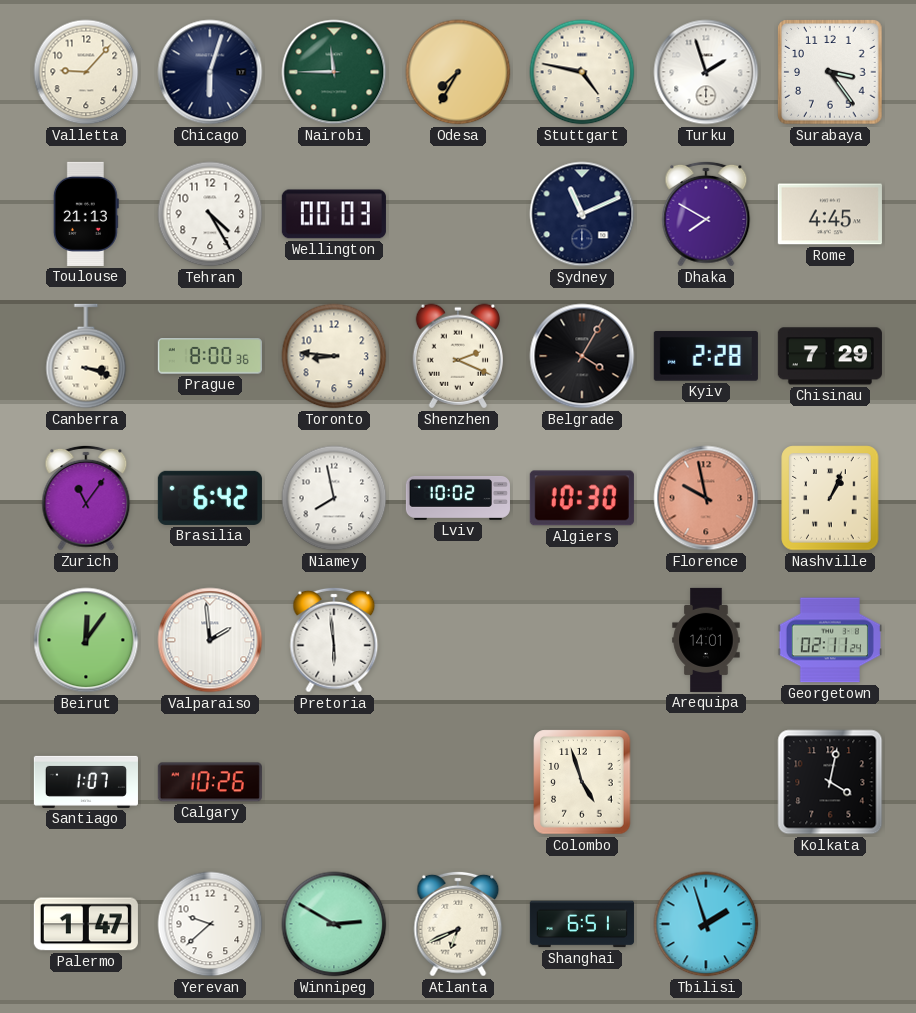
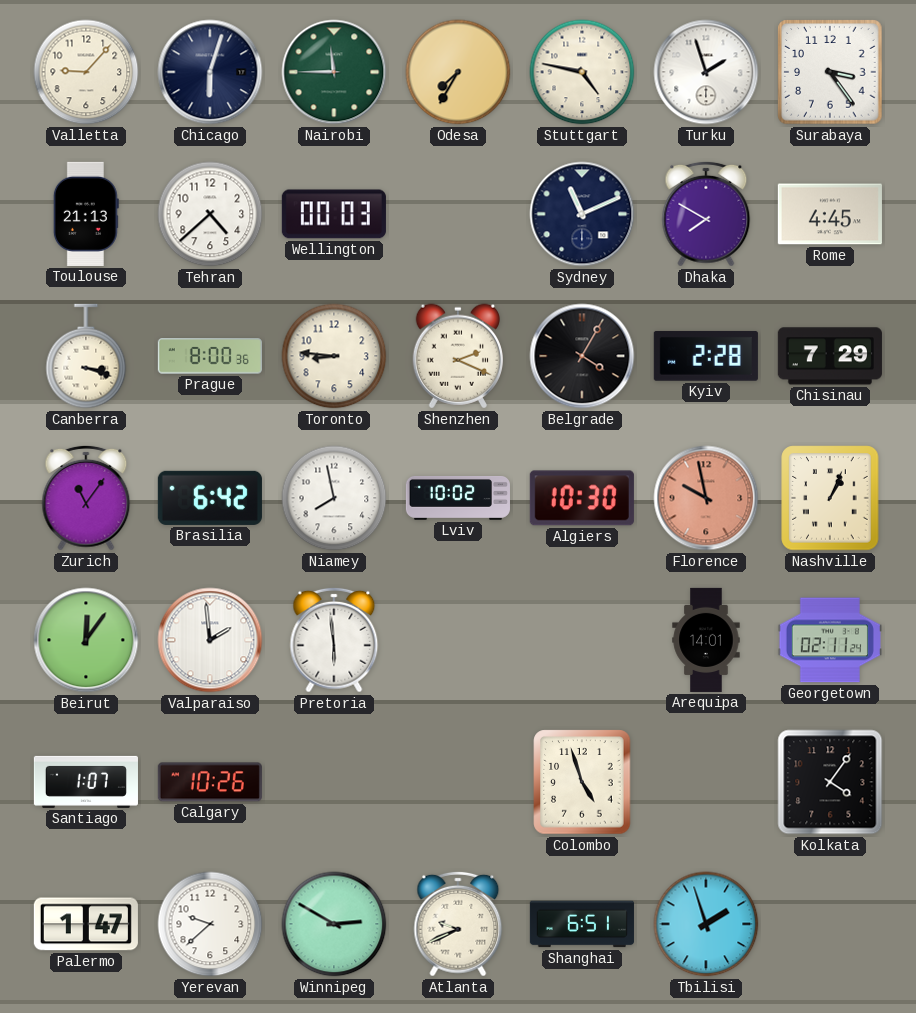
Tehran: 4:25 -> 4:38
Kolkata: 4:02 -> 4:06
Atlanta: 6:41 -> 9:41
